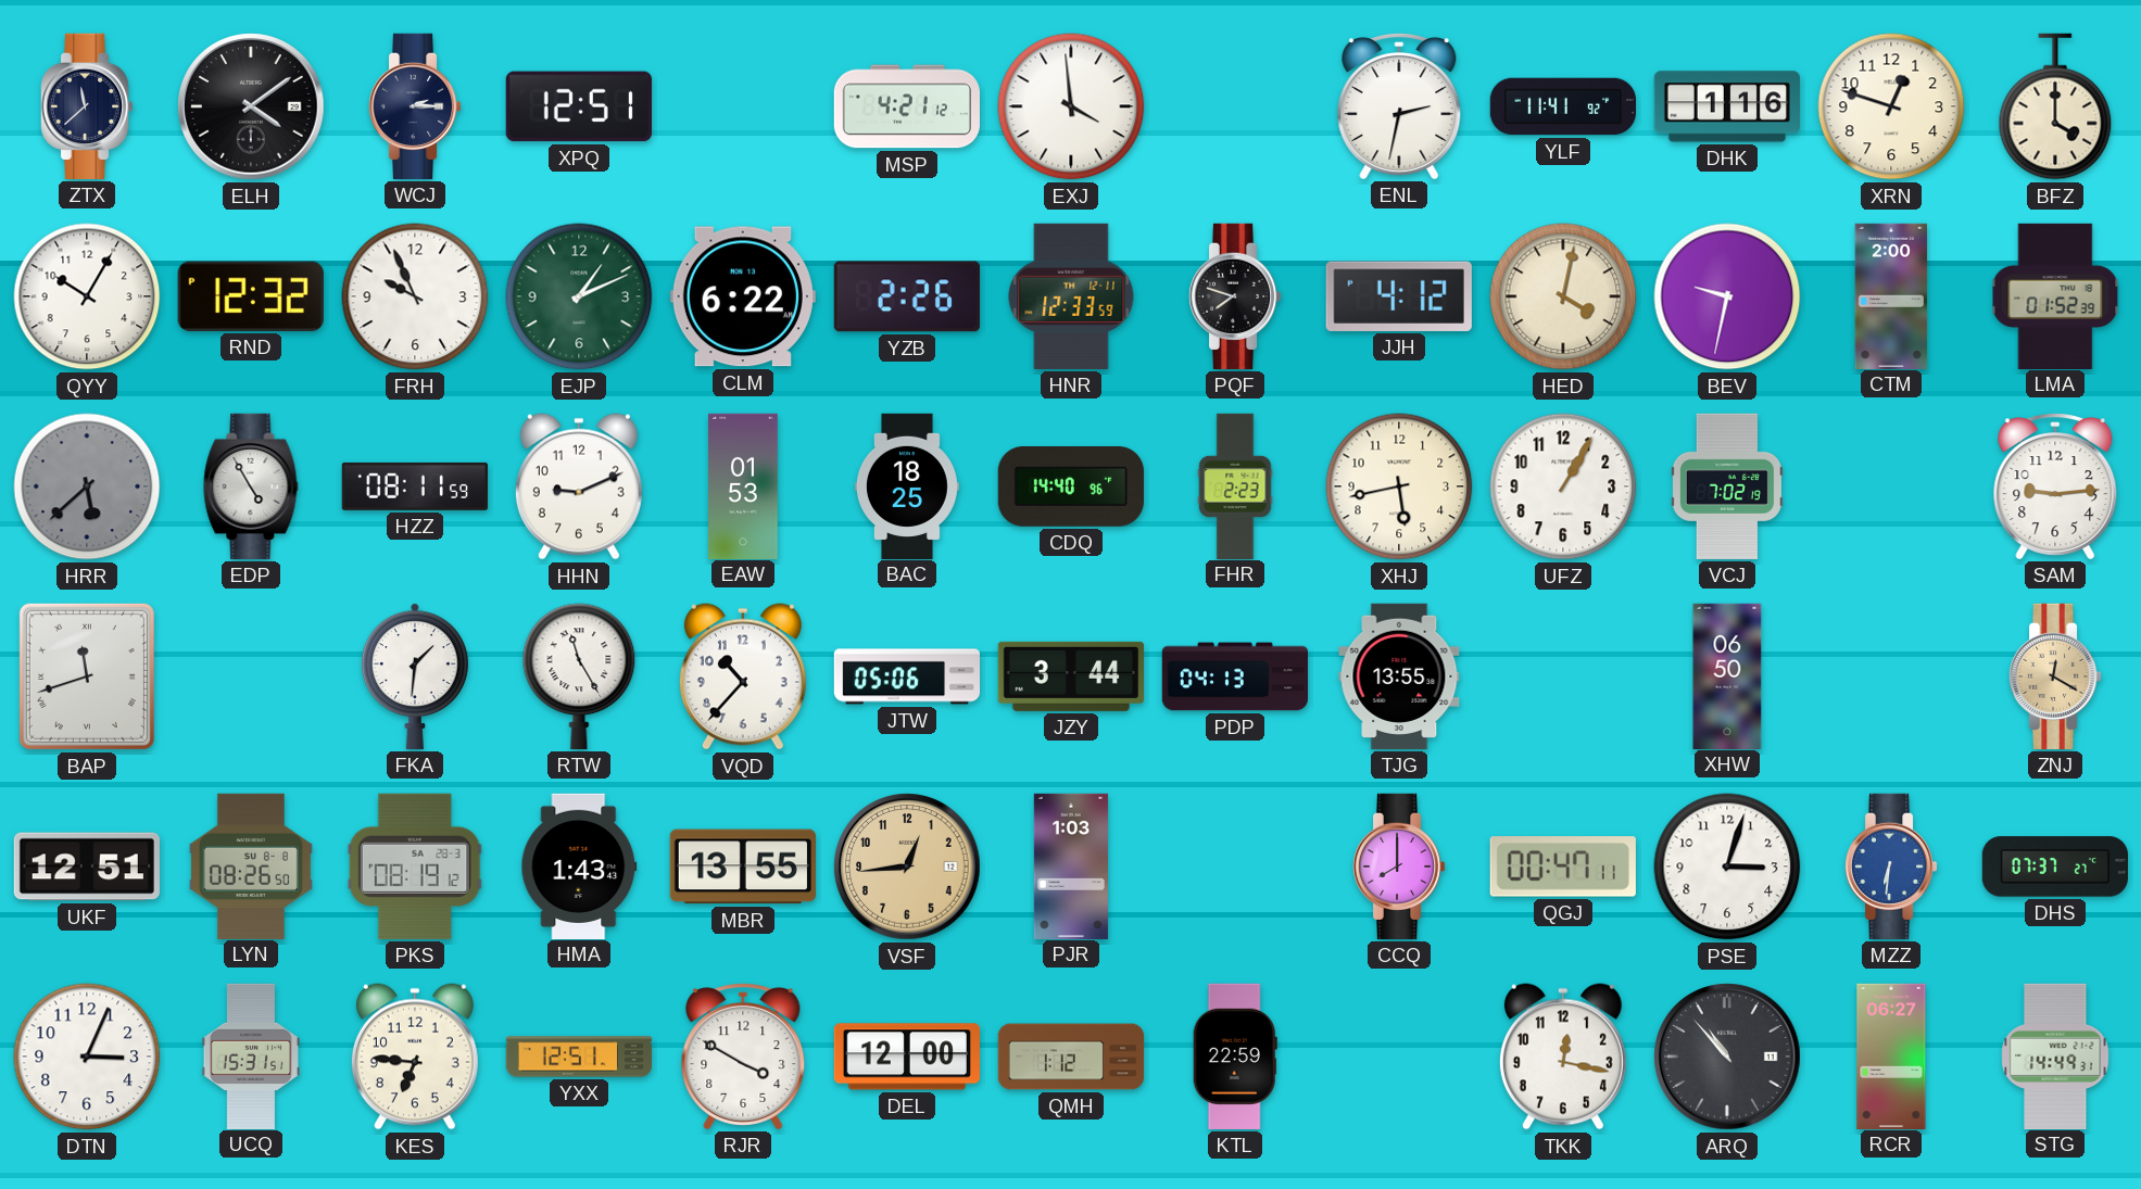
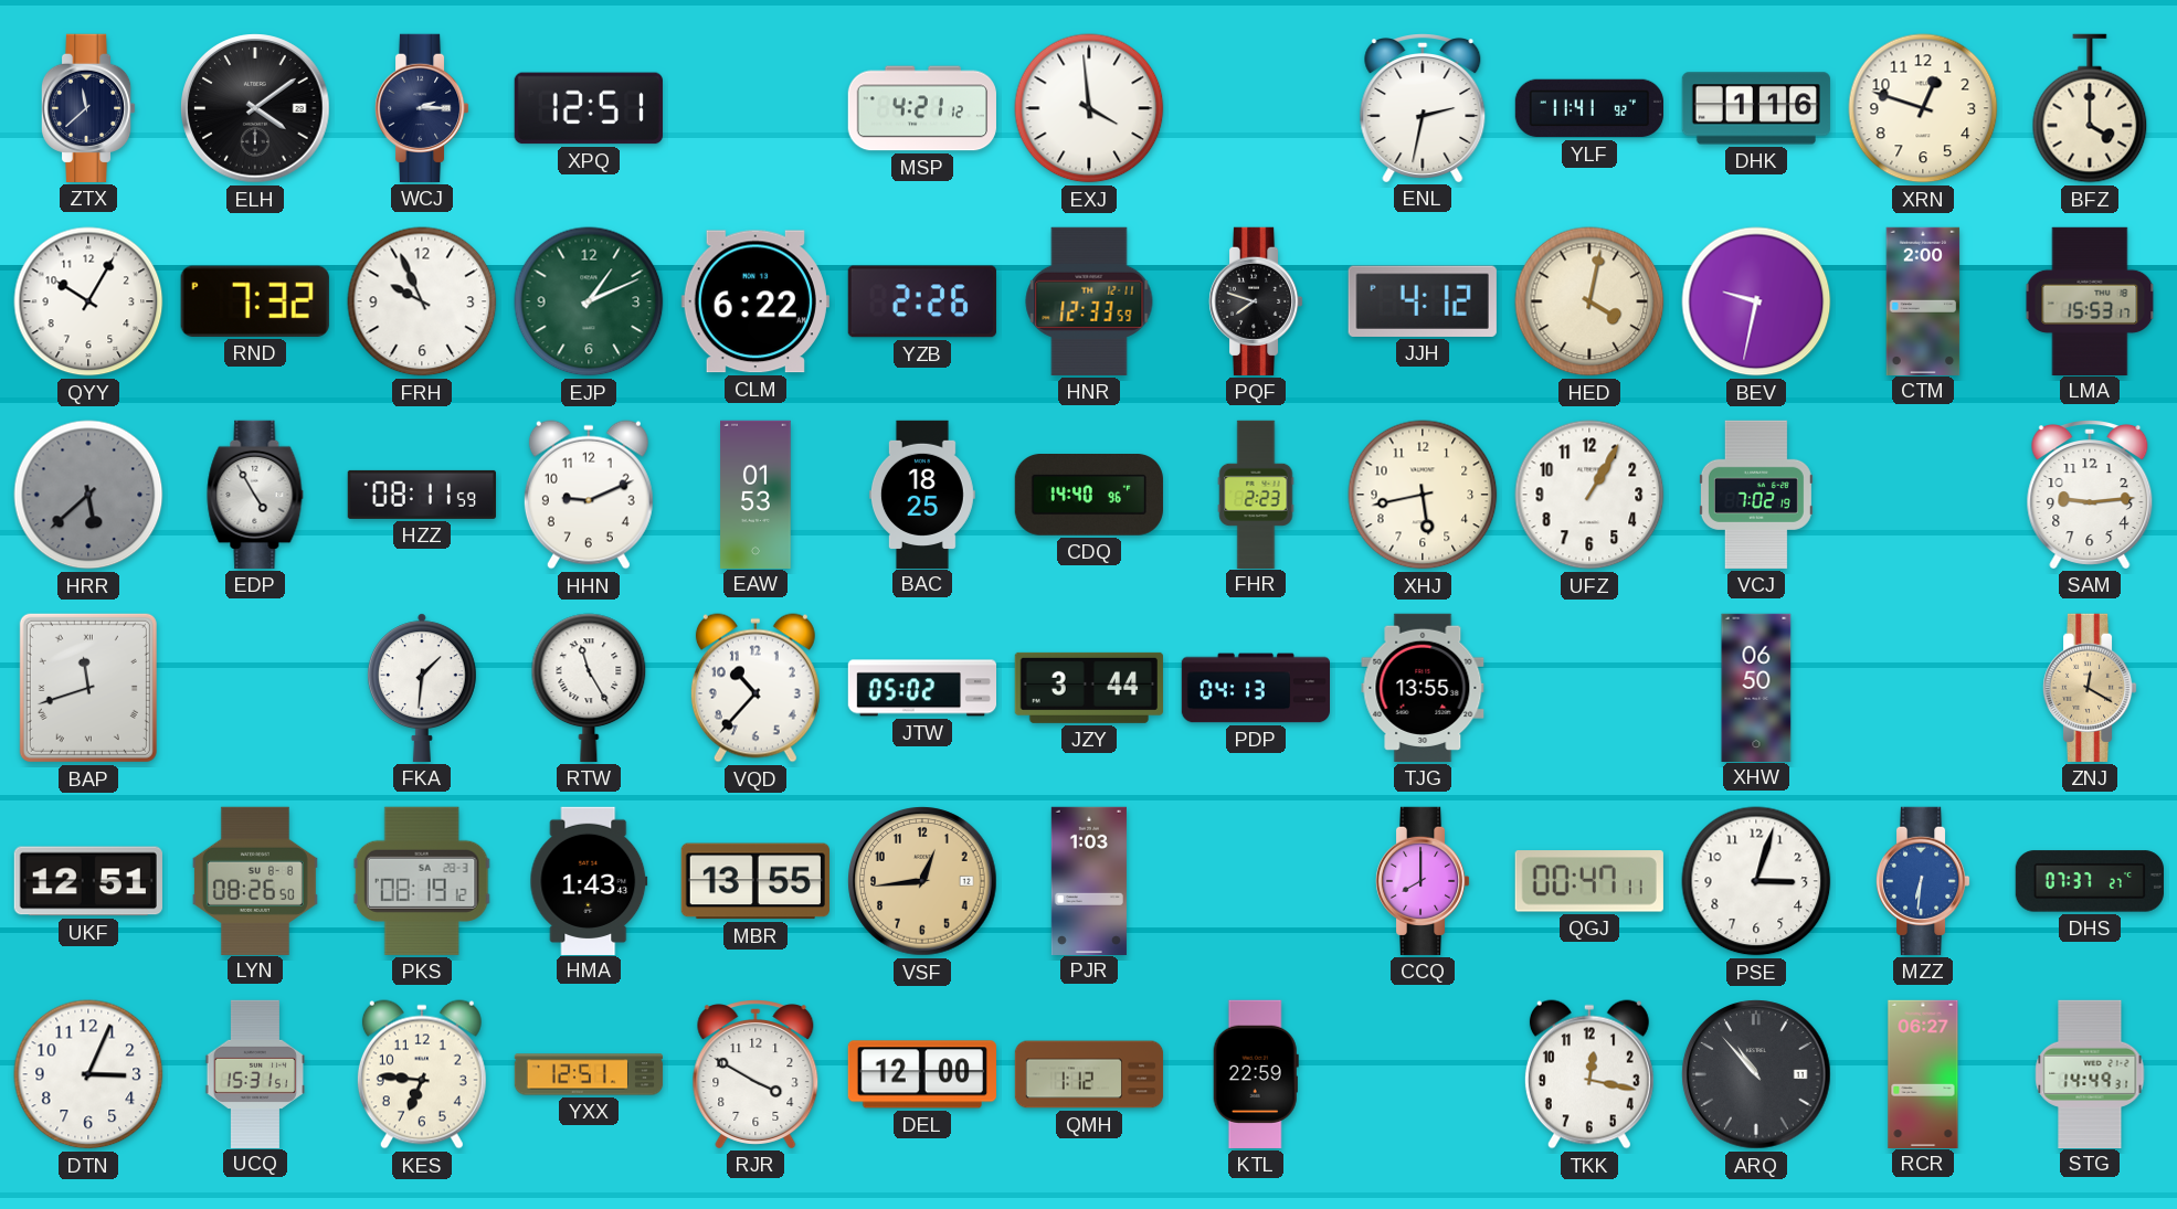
RND: 12:32 -> 7:32
LMA: 01:52 -> 15:53
JTW: 05:06 -> 05:02
